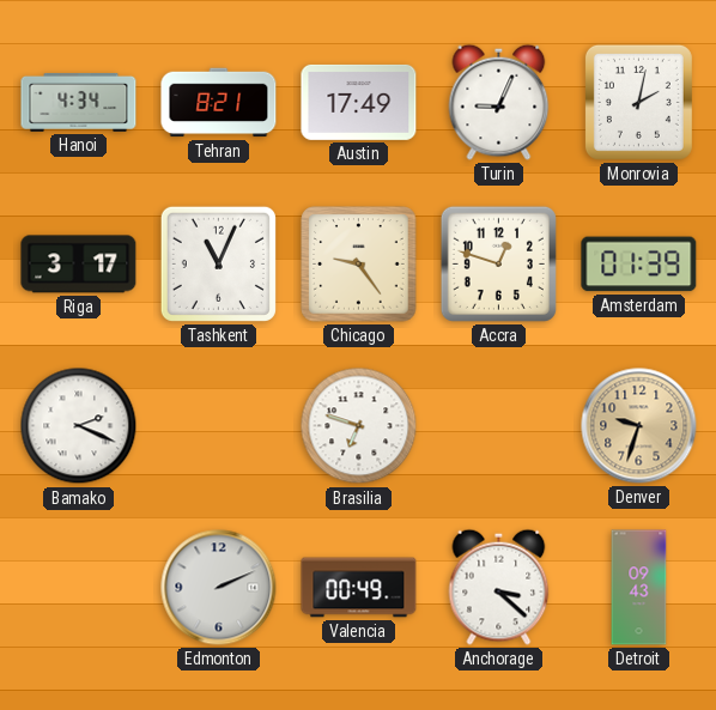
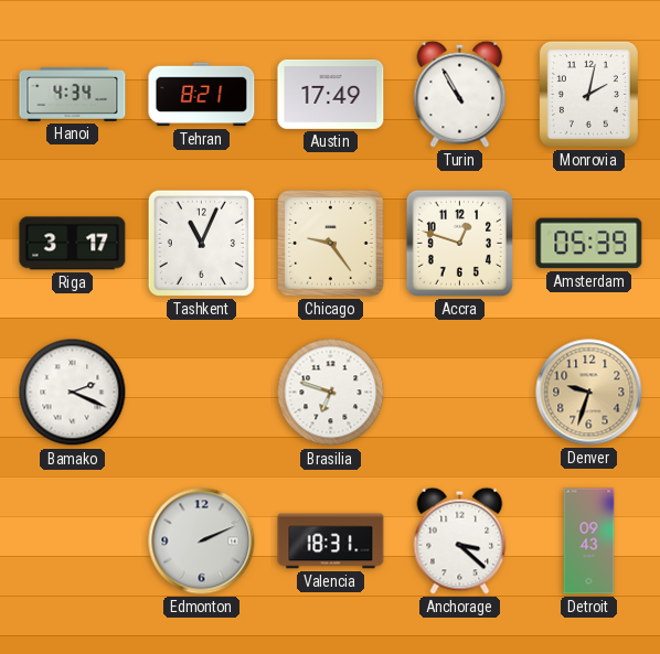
Turin: 9:04 -> 10:55
Amsterdam: 01:39 -> 05:39
Valencia: 00:49 -> 18:31
